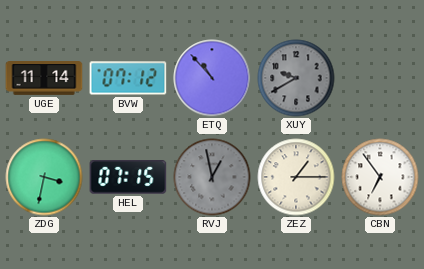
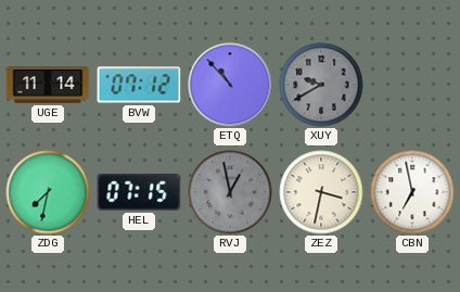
ZDG: 3:32 -> 7:32
ZEZ: 1:15 -> 3:32
CBN: 6:54 -> 6:58
